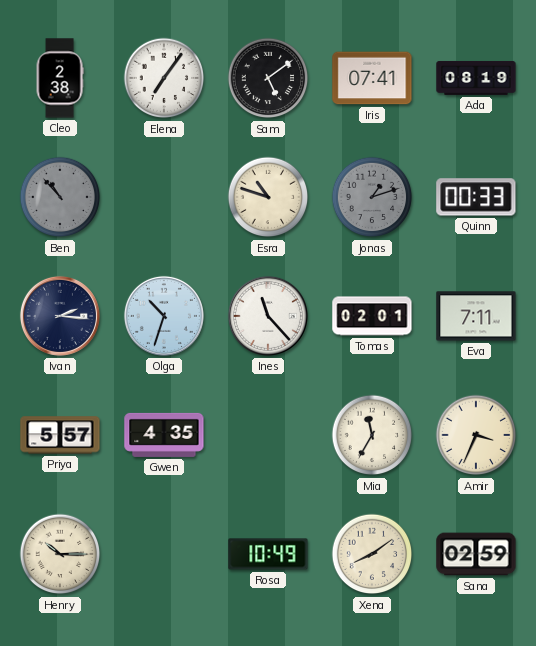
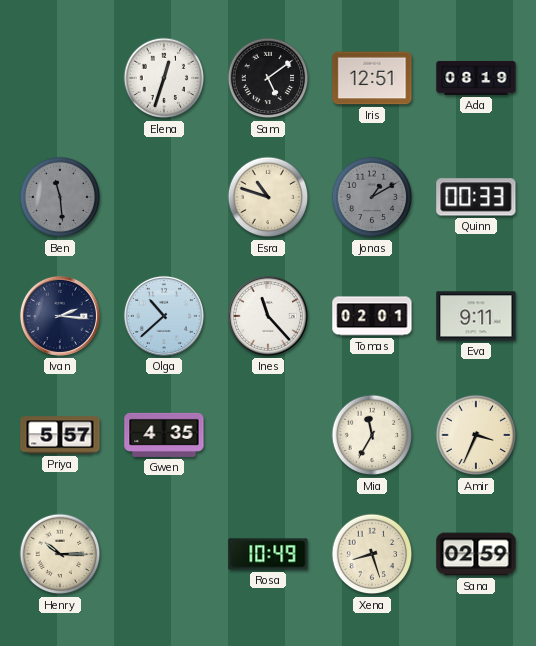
Cleo: 2:38 -> none
Elena: 7:06 -> 12:33
Iris: 07:41 -> 12:51
Ben: 10:53 -> 11:29
Jonas: 1:12 -> 1:10
Olga: 10:33 -> 10:38
Eva: 7:11 -> 9:11
Xena: 8:09 -> 8:27
